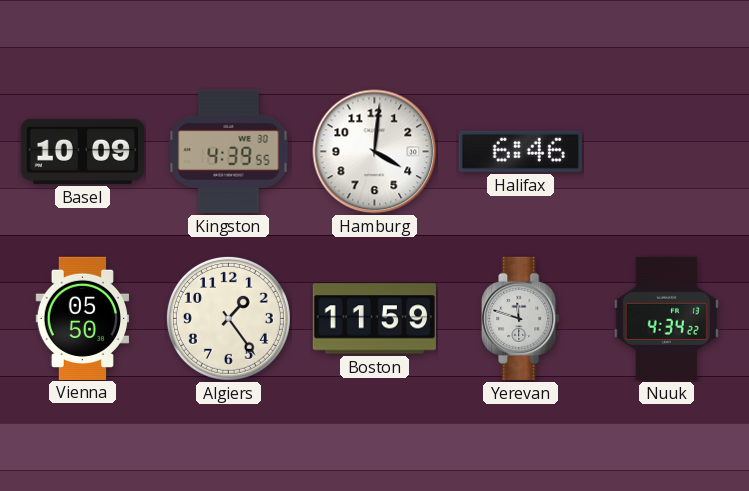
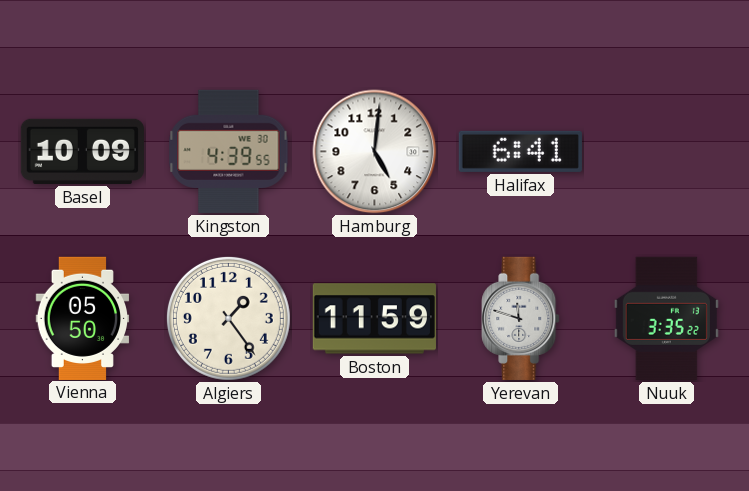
Hamburg: 4:01 -> 5:01
Halifax: 6:46 -> 6:41
Nuuk: 4:34 -> 3:35
